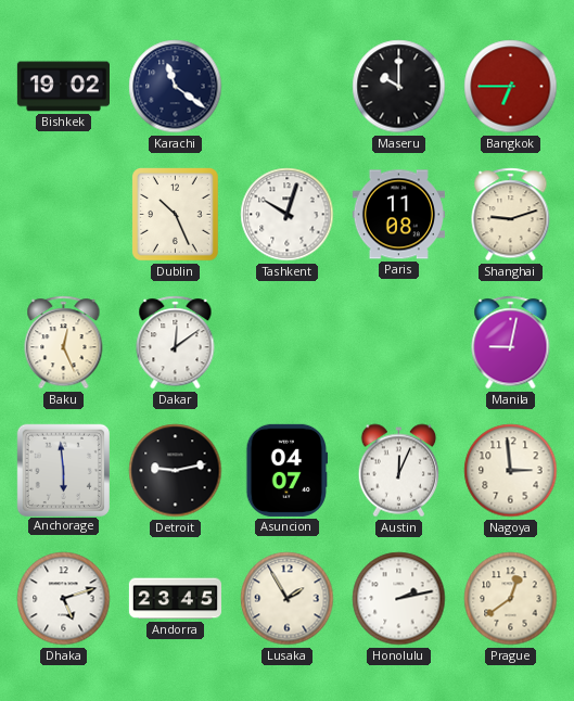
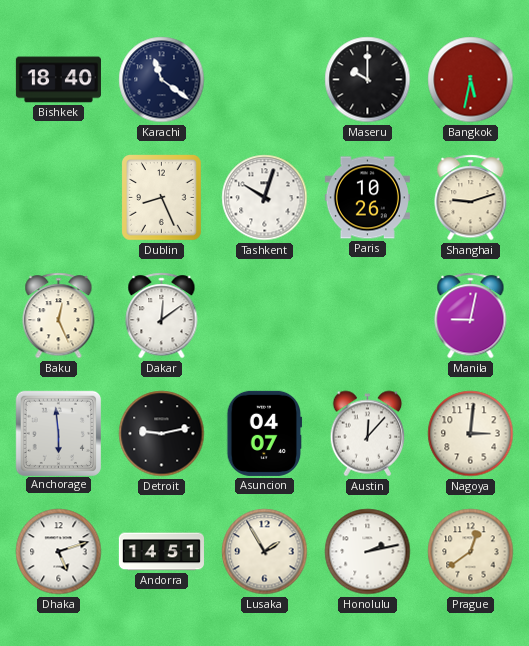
Bishkek: 19:02 -> 18:40
Bangkok: 6:45 -> 5:32
Dublin: 10:26 -> 8:26
Paris: 11:08 -> 10:26
Austin: 12:04 -> 12:07
Nagoya: 2:59 -> 3:01
Andorra: 23:45 -> 14:51
